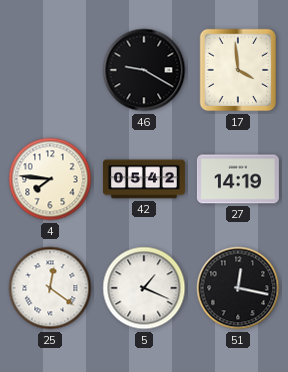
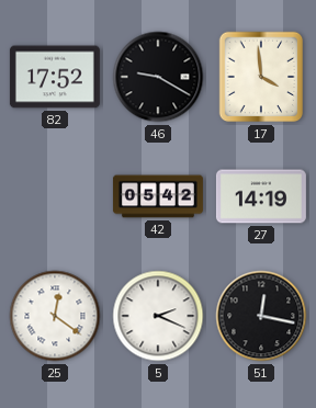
82: none -> 17:52
4: 7:46 -> none
5: 1:19 -> 2:19
